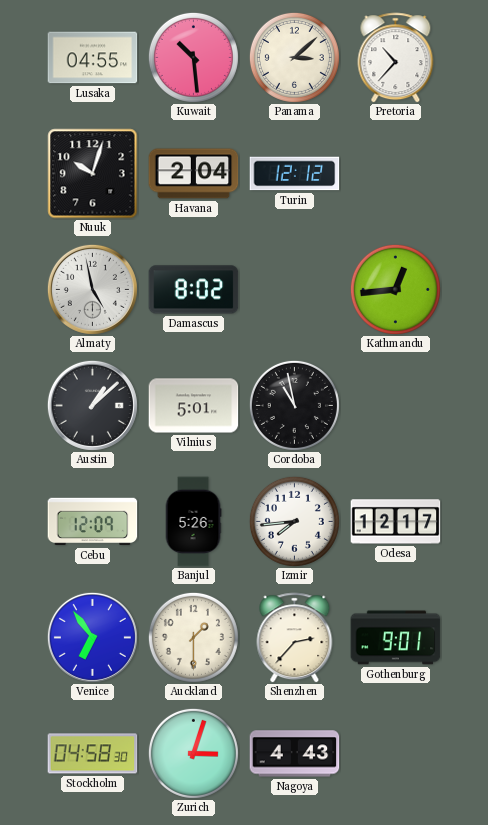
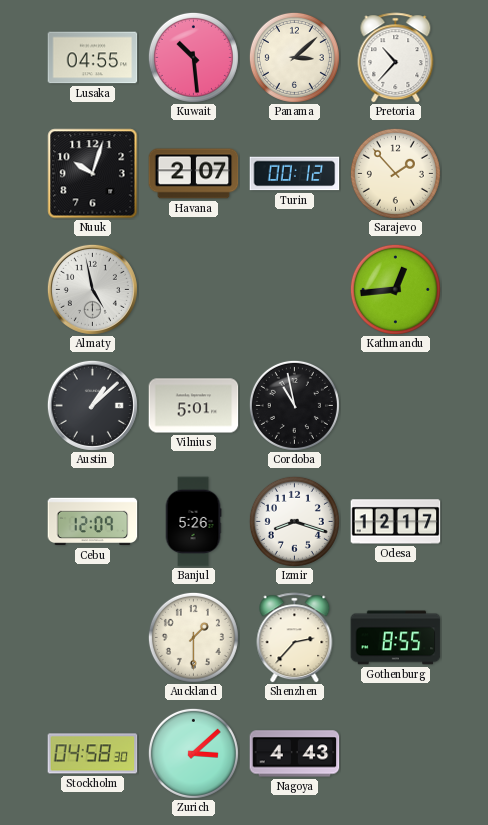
Havana: 2:04 -> 2:07
Turin: 12:12 -> 00:12
Sarajevo: none -> 1:53
Damascus: 8:02 -> none
Izmir: 7:44 -> 8:18
Venice: 6:54 -> none
Gothenburg: 9:01 -> 8:55
Zurich: 3:03 -> 3:08
